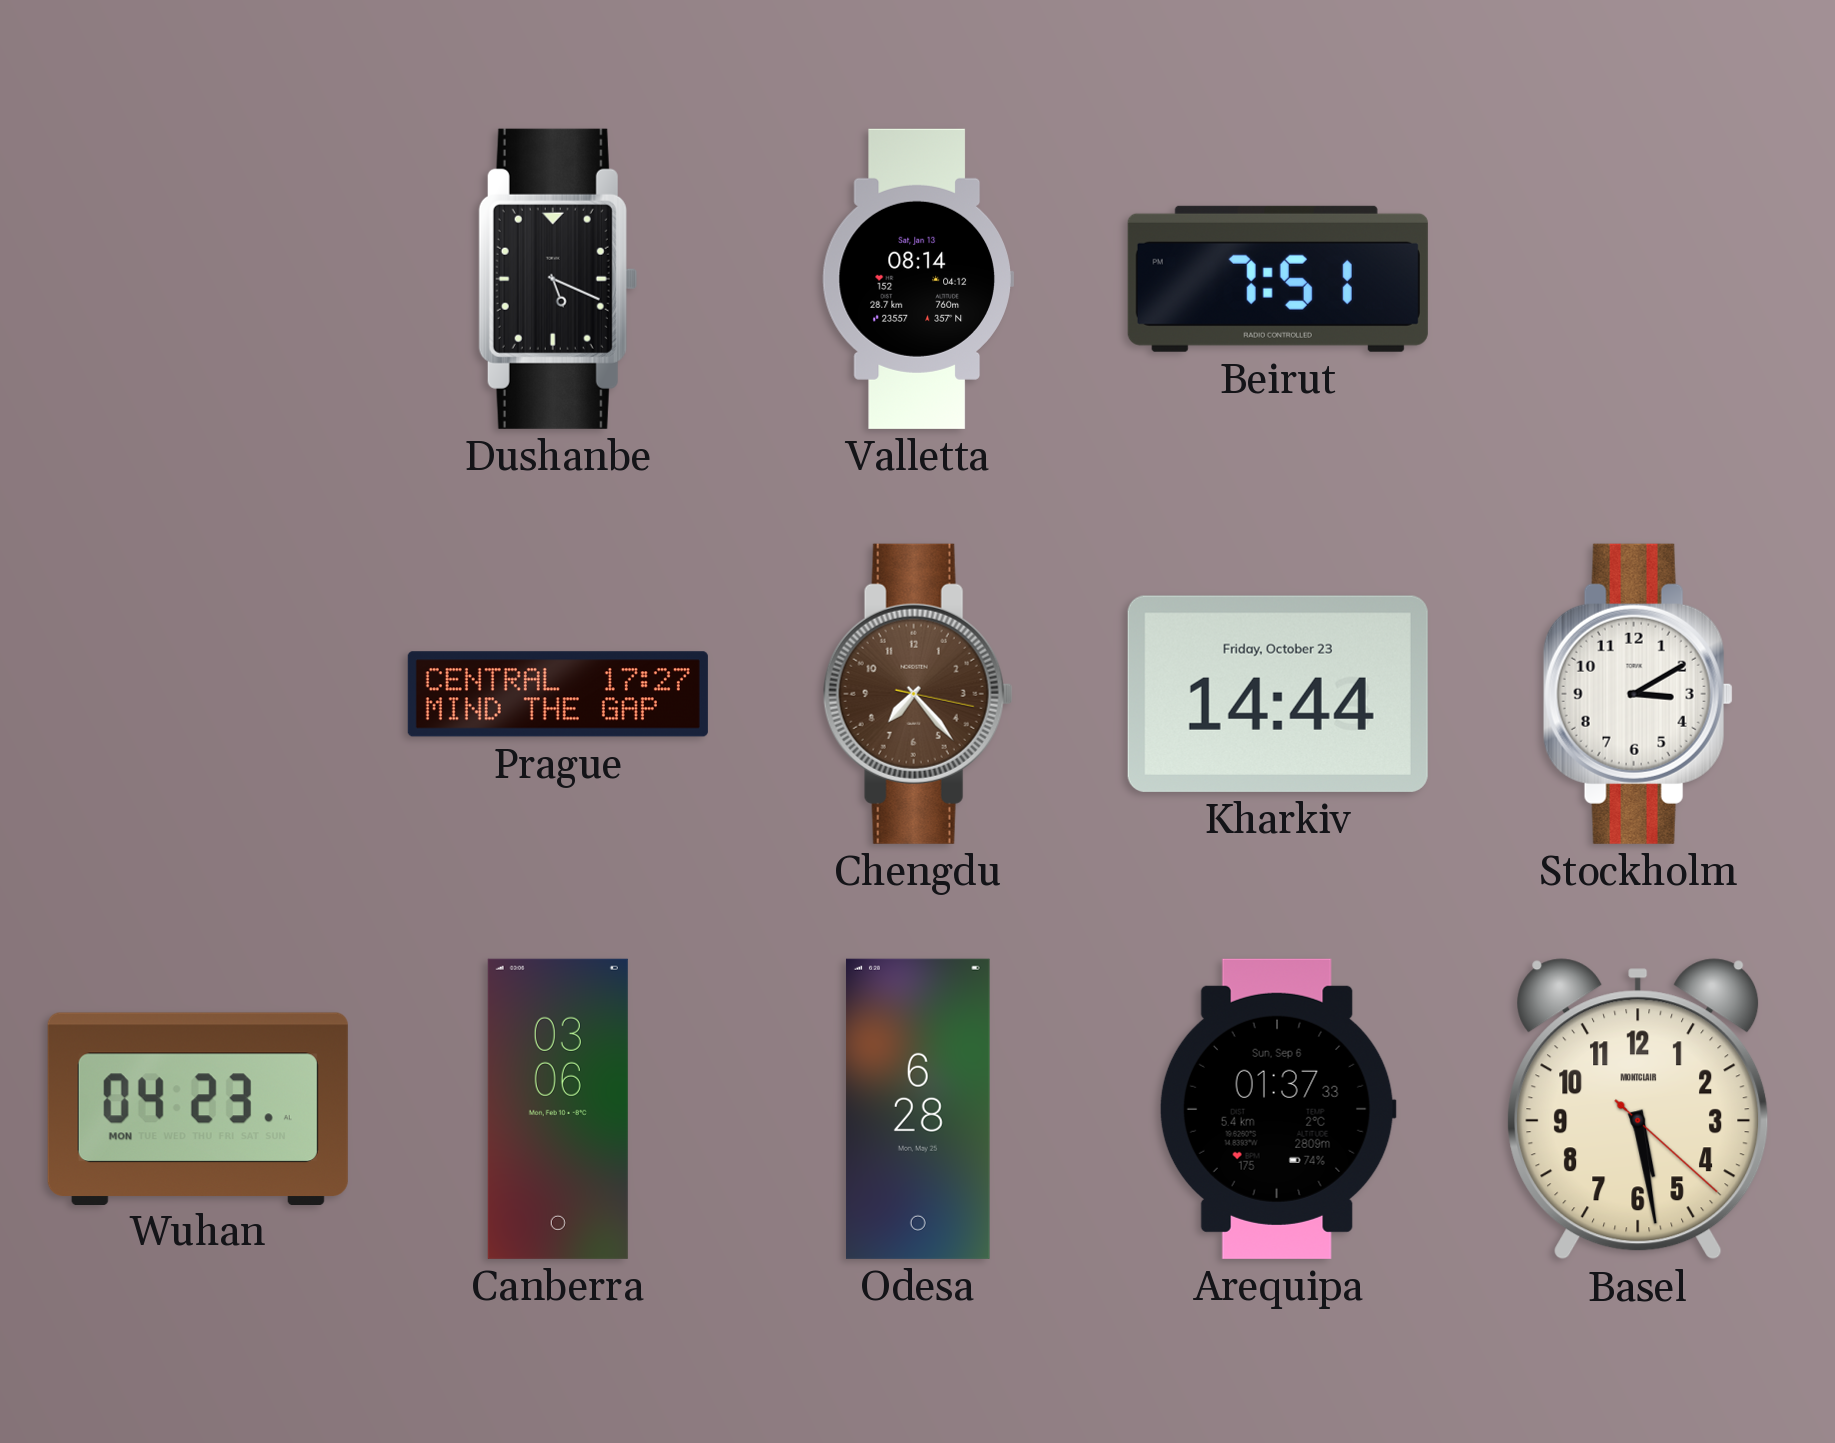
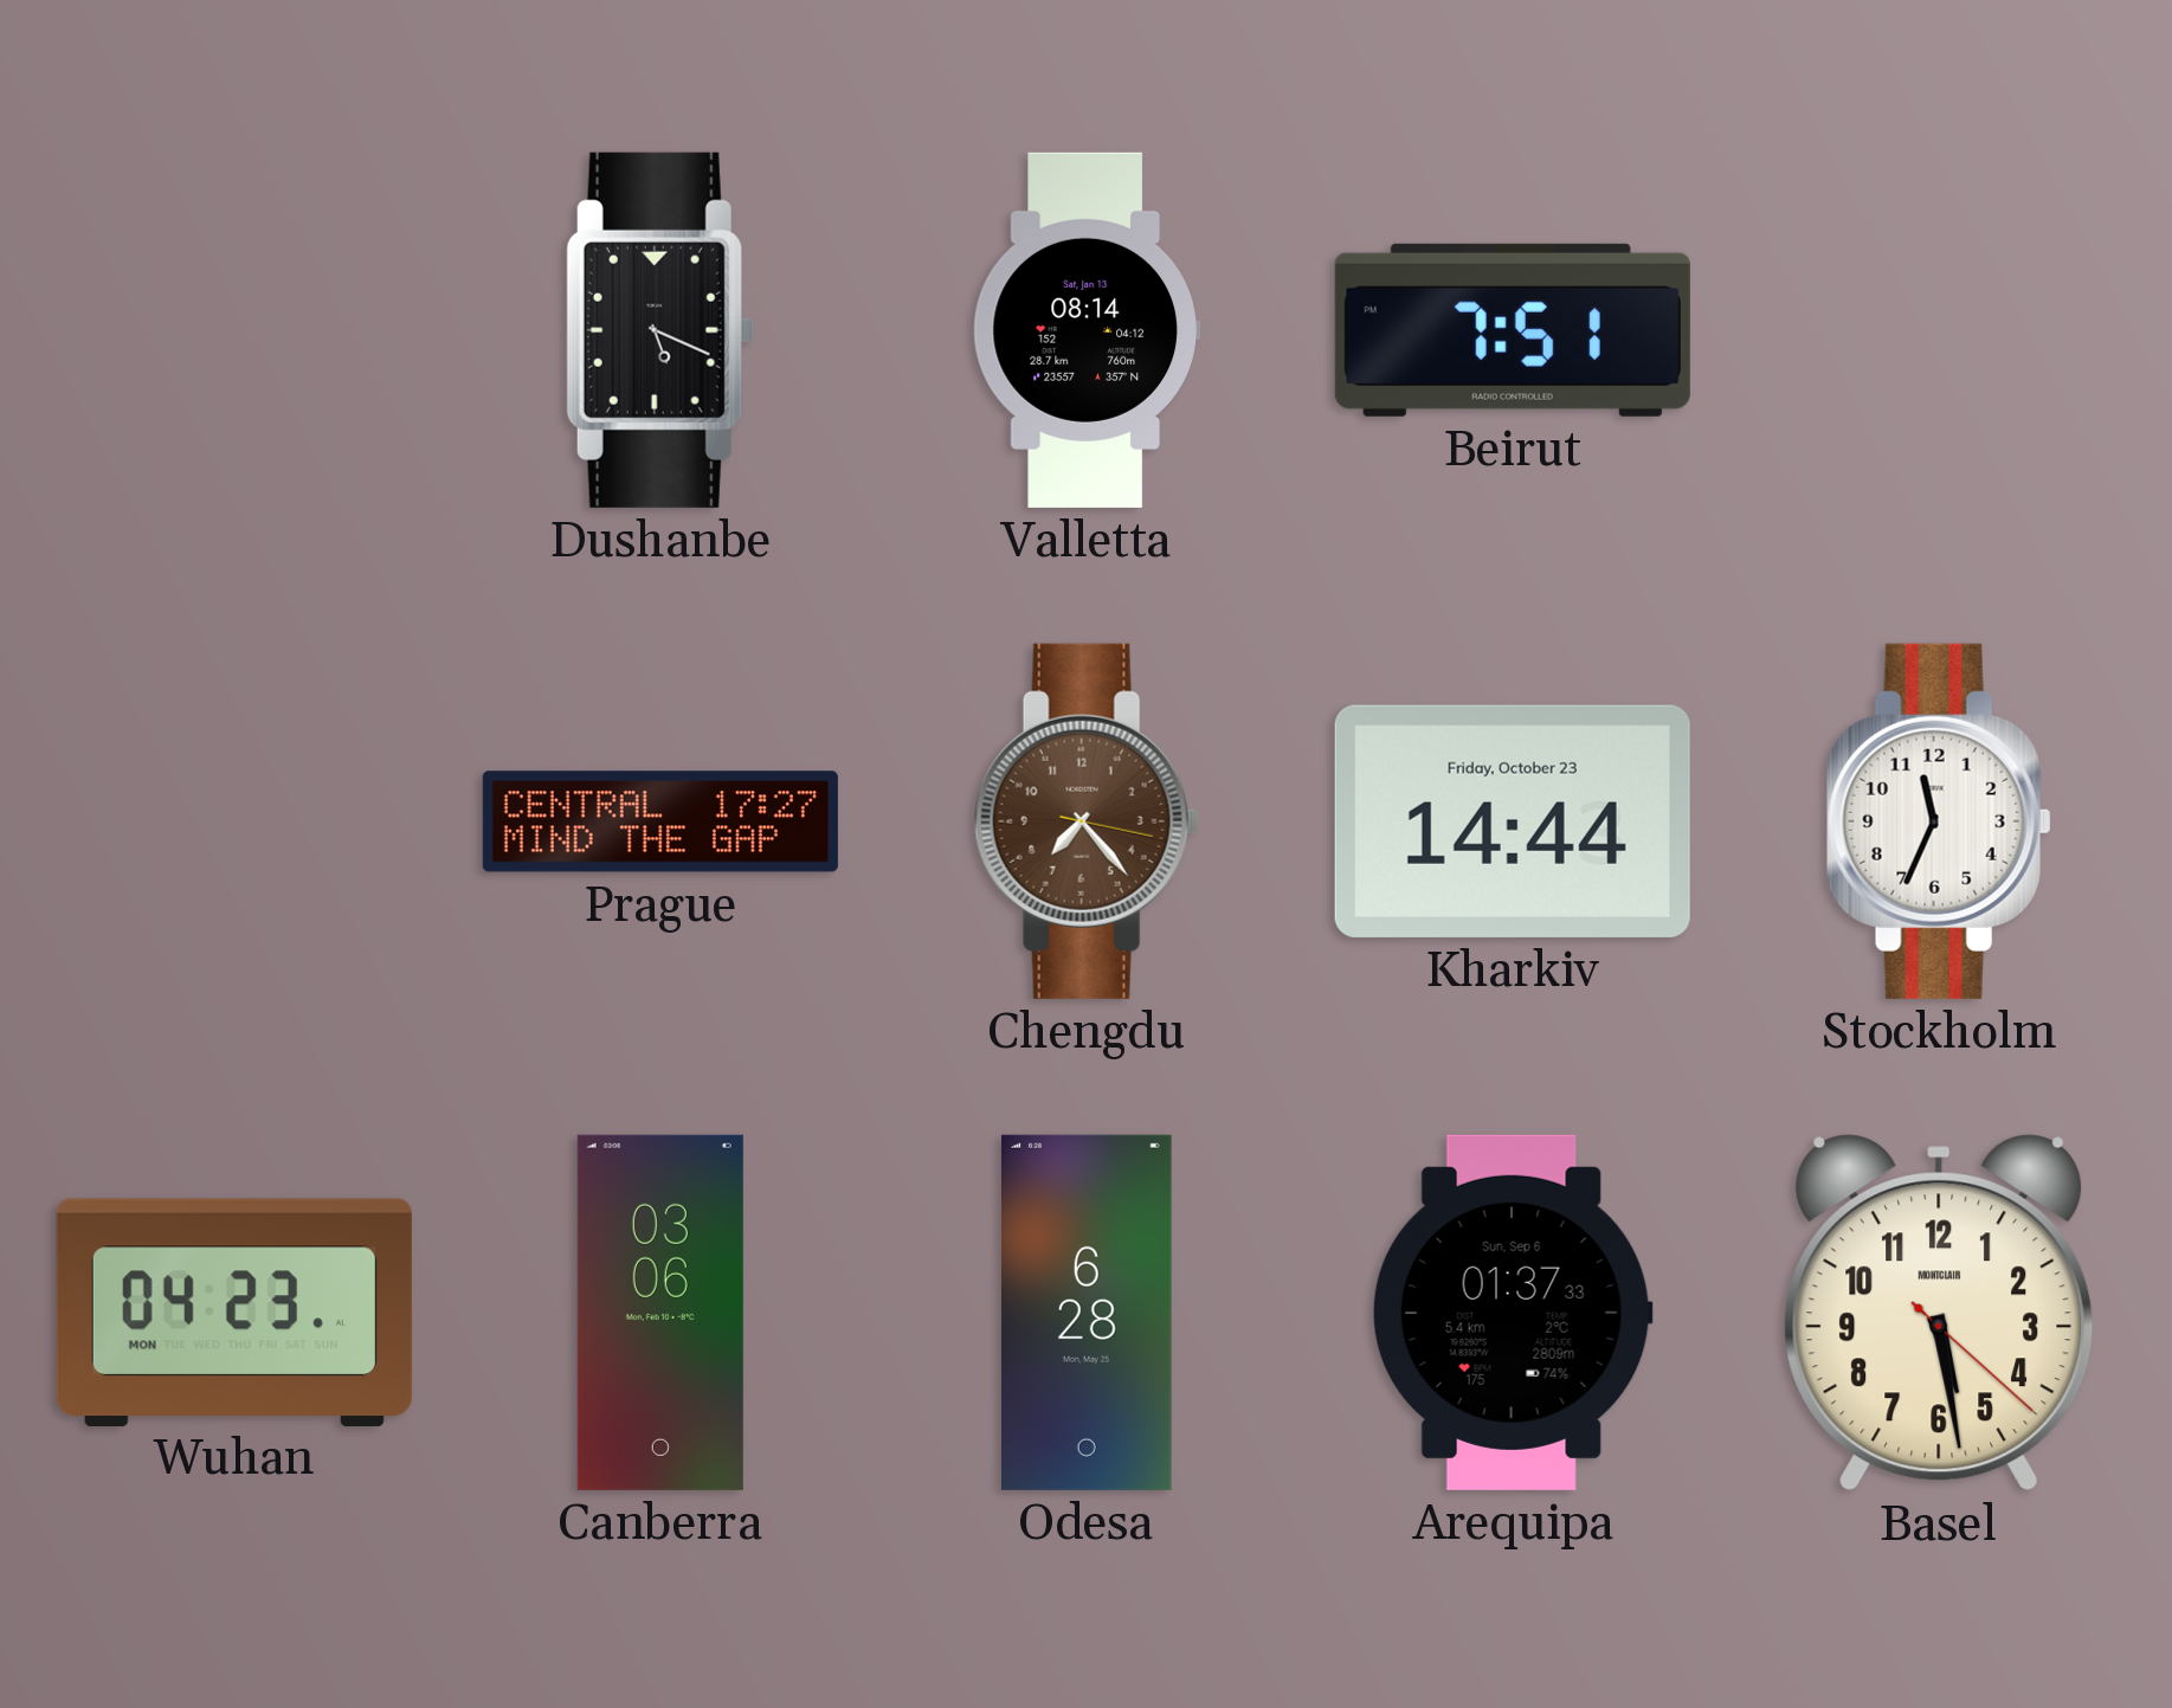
Stockholm: 3:10 -> 11:34
